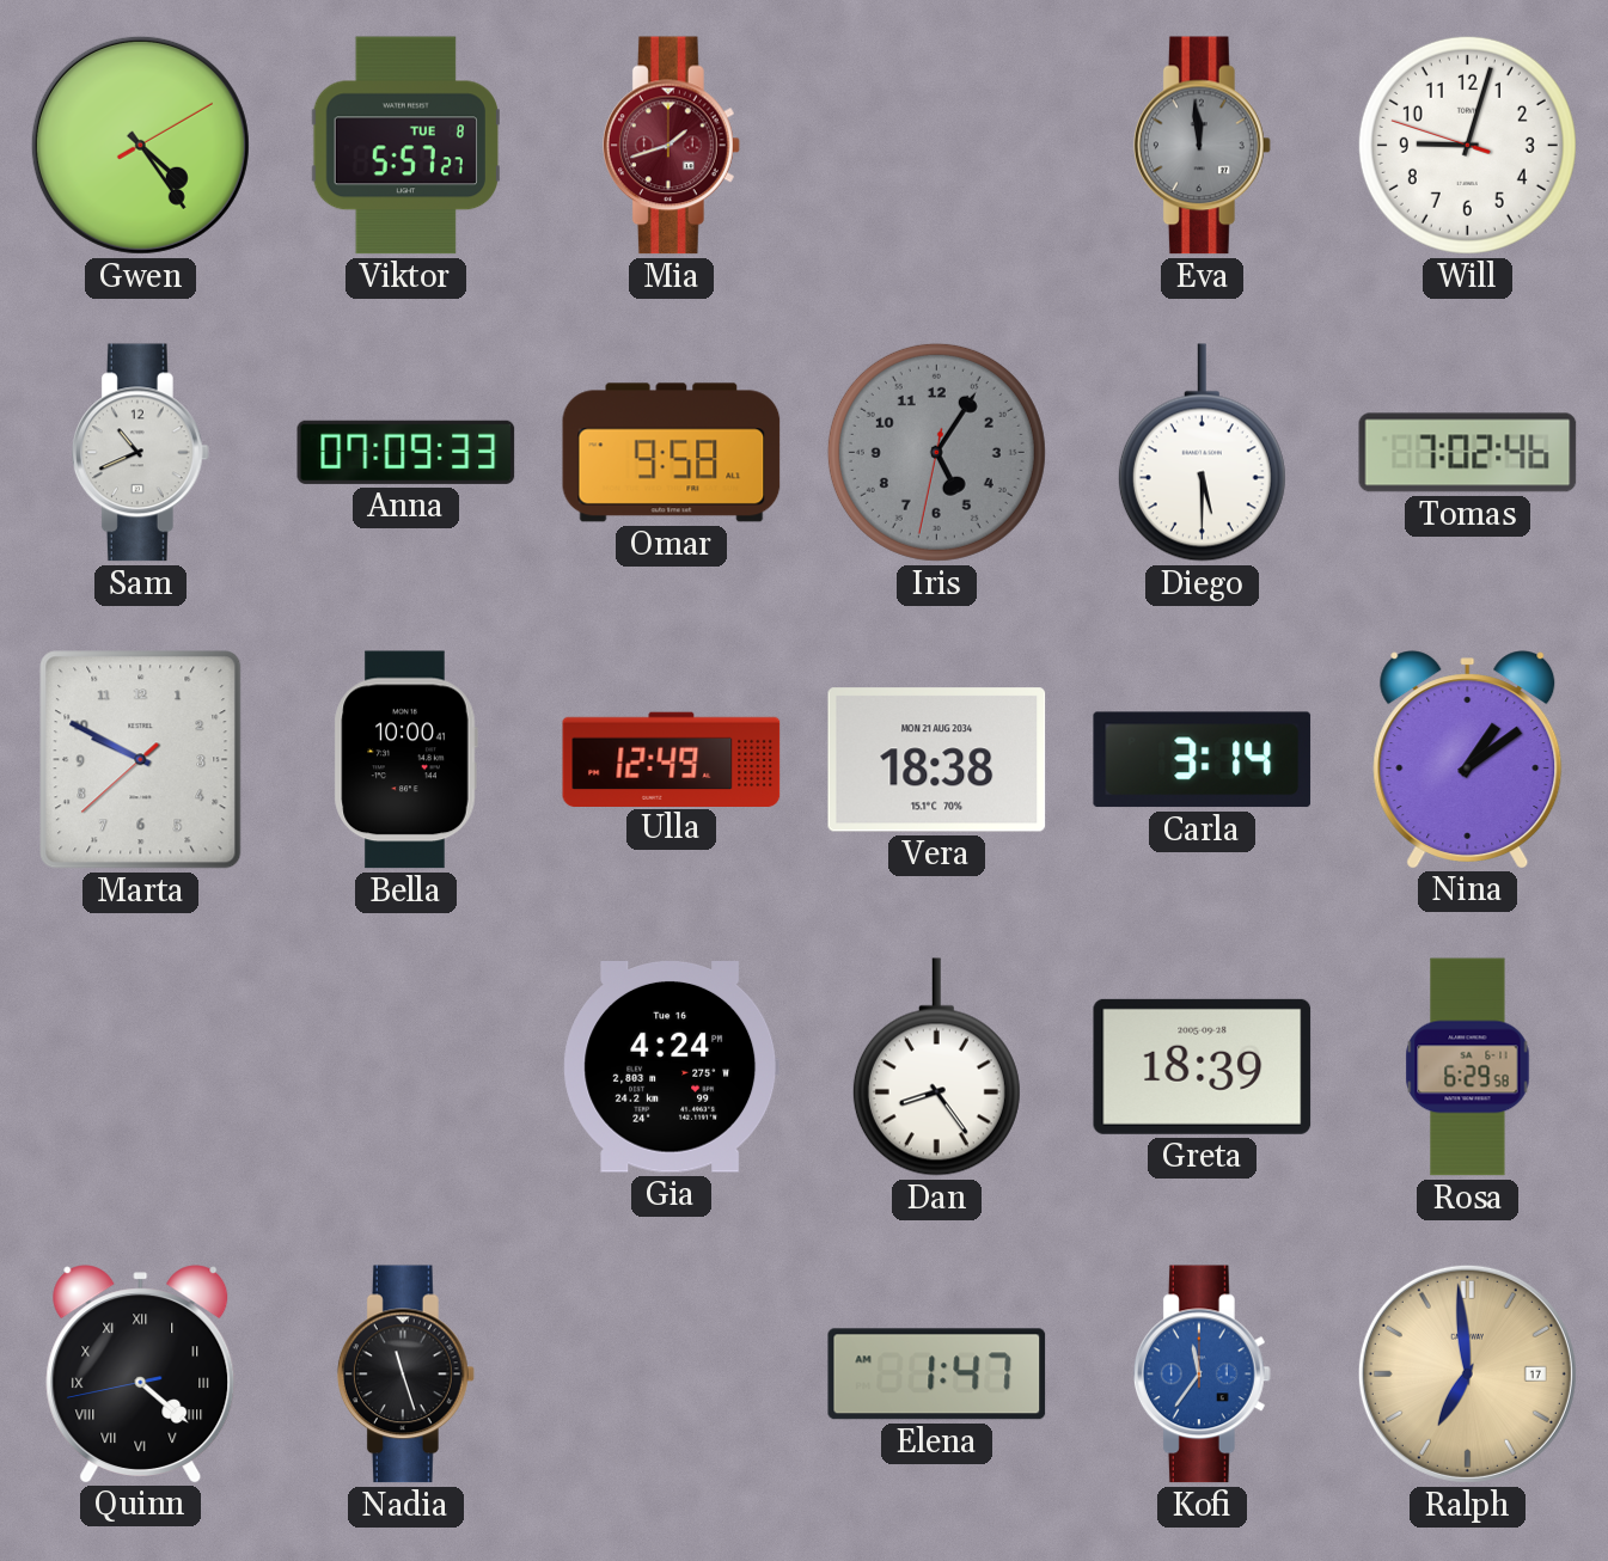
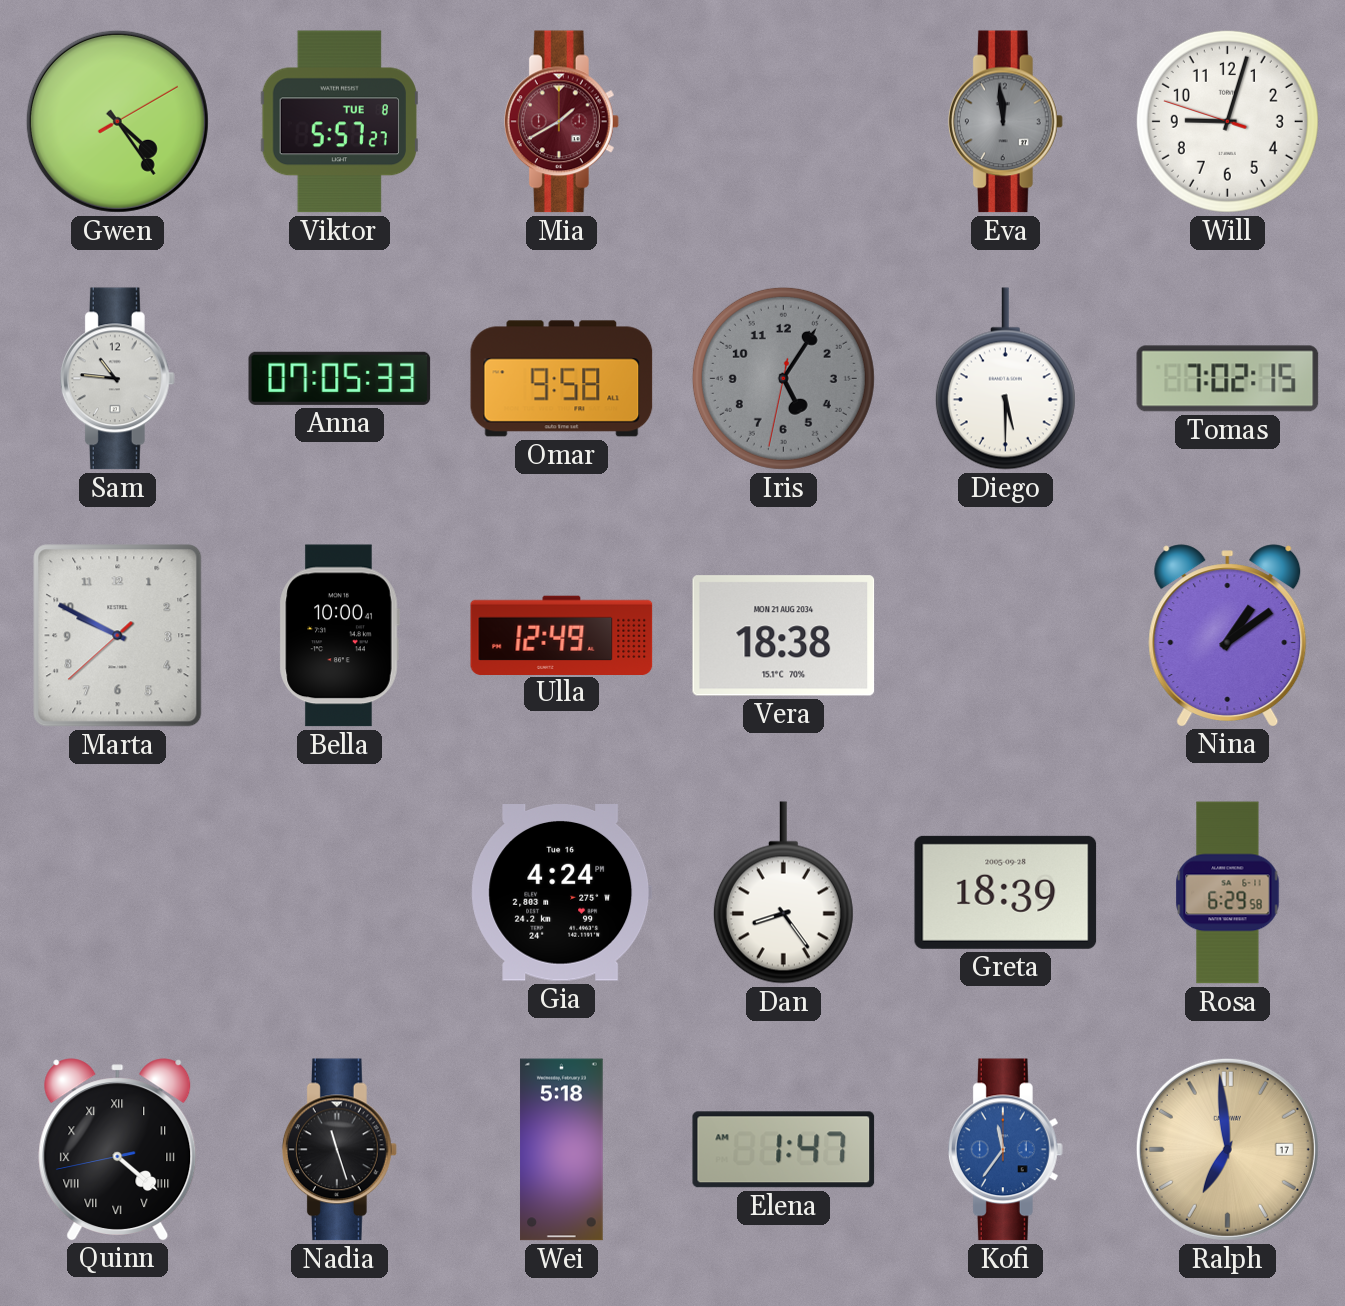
Mia: 1:42 -> 1:40
Sam: 10:41 -> 10:46
Anna: 07:09 -> 07:05
Tomas: 7:02:46 -> 7:02:15
Carla: 3:14 -> none
Wei: none -> 5:18
